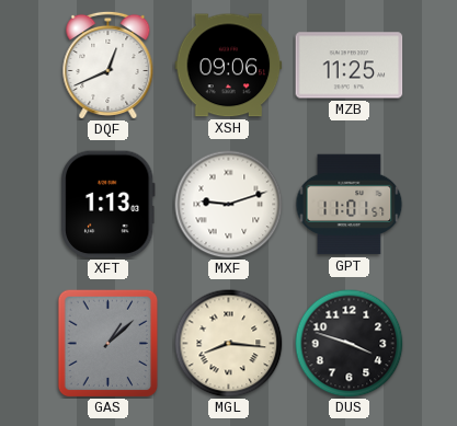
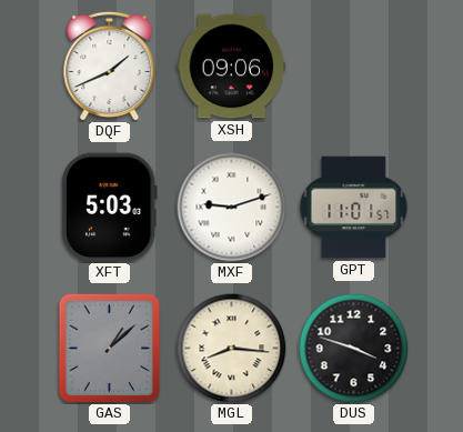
DQF: 12:41 -> 1:41
MZB: 11:25 -> none
XFT: 1:13 -> 5:03
